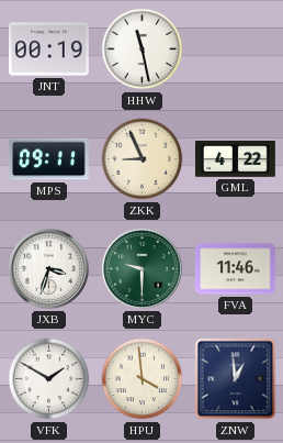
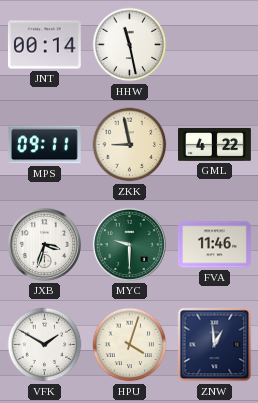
JNT: 00:19 -> 00:14
ZKK: 8:56 -> 8:58
HPU: 3:59 -> 4:03
